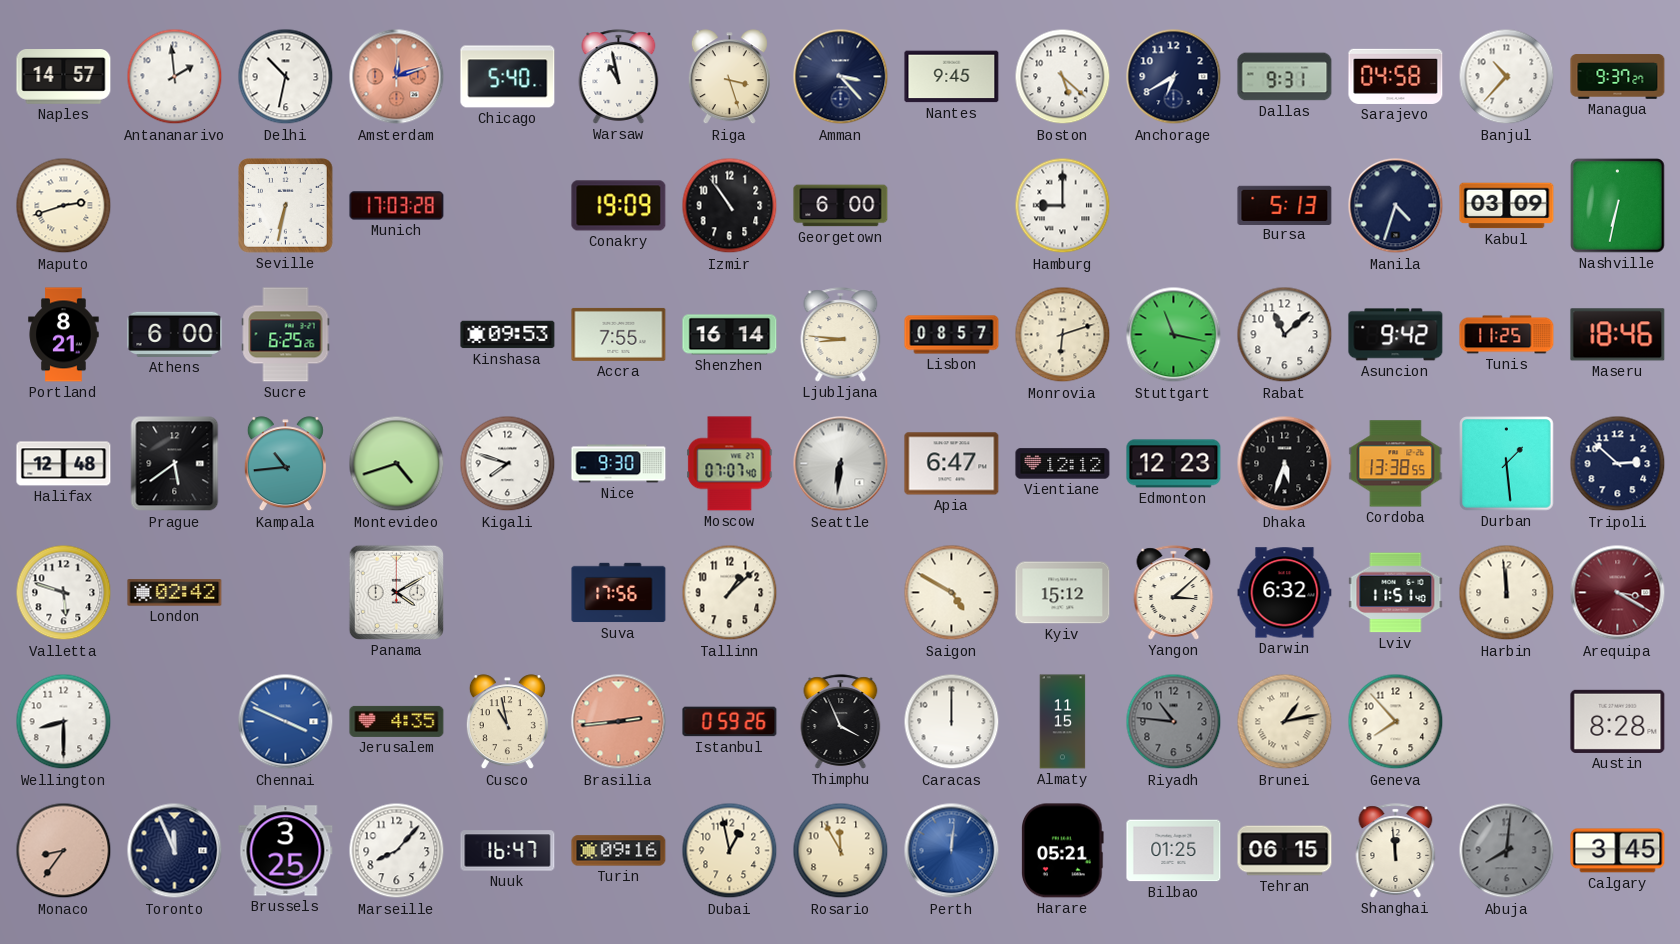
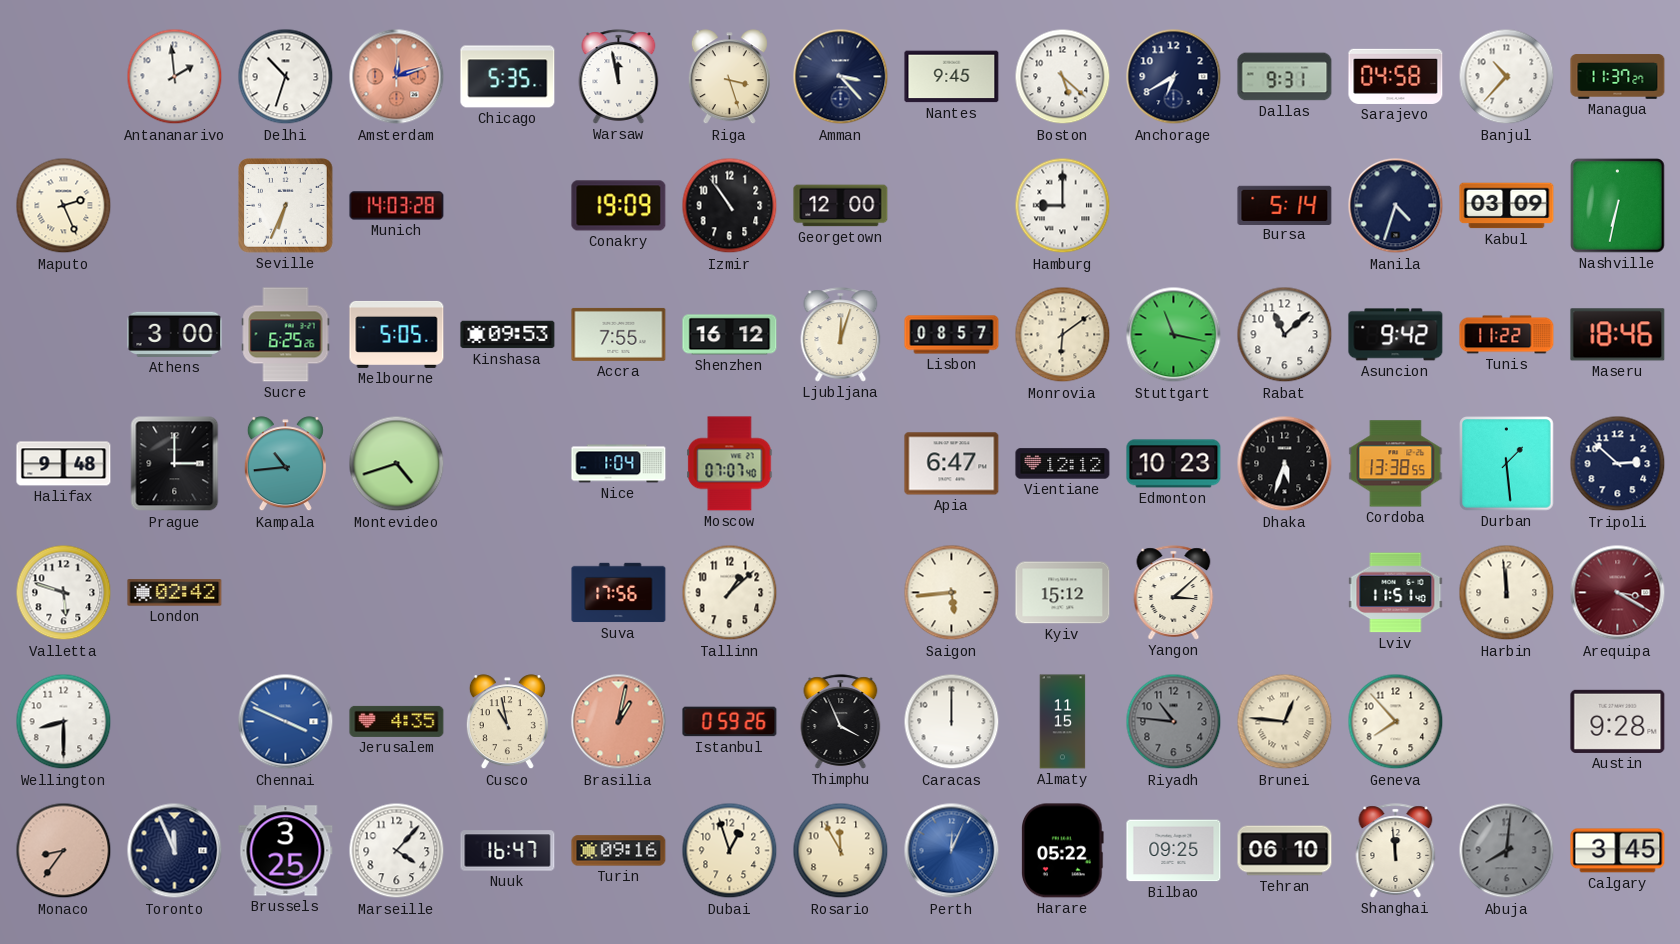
Naples: 14:57 -> none
Delhi: 10:32 -> 10:33
Chicago: 5:40 -> 5:35
Warsaw: 10:58 -> 11:58
Managua: 9:37 -> 11:37
Maputo: 2:42 -> 2:26
Seville: 6:32 -> 6:34
Munich: 17:03 -> 14:03
Georgetown: 6:00 -> 12:00
Bursa: 5:13 -> 5:14
Portland: 8:21 -> none
Athens: 6:00 -> 3:00
Melbourne: none -> 5:05
Shenzhen: 16:14 -> 16:12
Ljubljana: 8:46 -> 12:03
Monrovia: 6:12 -> 6:09
Tunis: 11:25 -> 11:22
Halifax: 12:48 -> 9:48
Prague: 5:39 -> 3:00
Kigali: 7:48 -> none
Nice: 9:30 -> 1:04
Seattle: 6:31 -> none
Edmonton: 12:23 -> 10:23
Panama: 4:10 -> none
Saigon: 4:50 -> 5:44
Darwin: 6:32 -> none
Brasilia: 2:44 -> 1:02
Brunei: 1:13 -> 12:46
Austin: 8:28 -> 9:28
Marseille: 8:07 -> 4:07
Dubai: 12:58 -> 12:57
Perth: 12:01 -> 12:04
Harare: 05:21 -> 05:22
Bilbao: 01:25 -> 09:25
Tehran: 06:15 -> 06:10
